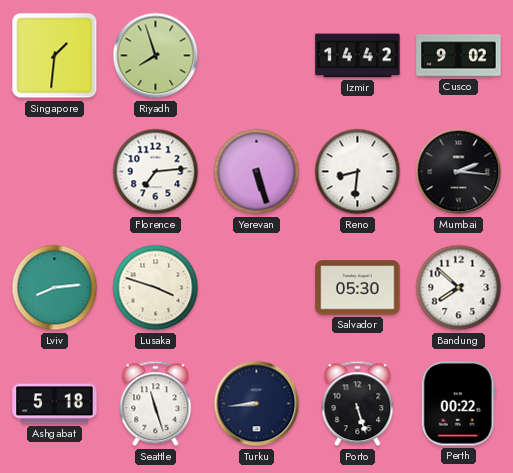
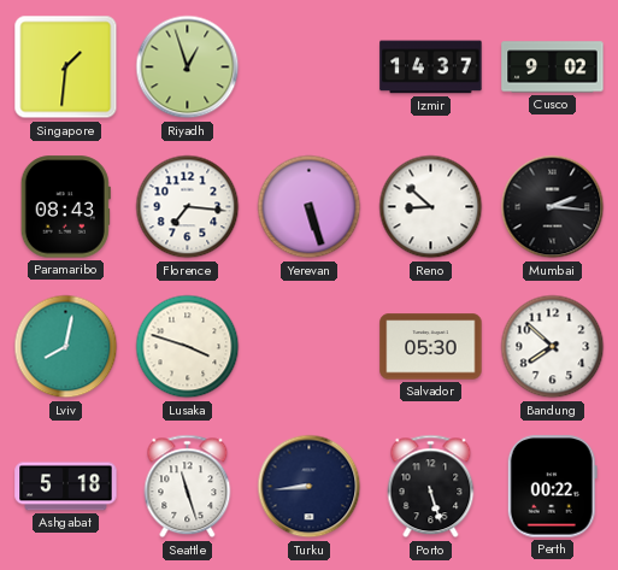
Riyadh: 7:57 -> 12:57
Izmir: 14:42 -> 14:37
Paramaribo: none -> 08:43
Florence: 7:14 -> 7:16
Reno: 8:31 -> 8:52
Lviv: 8:14 -> 8:02
